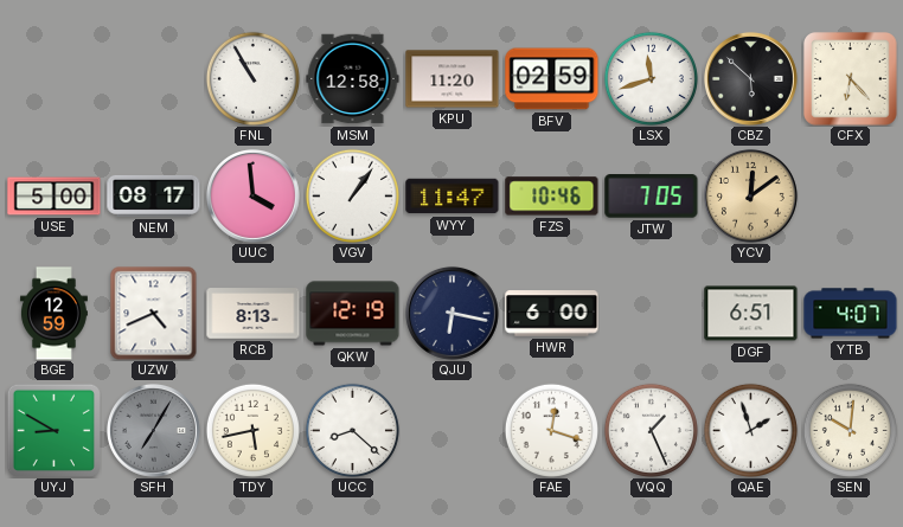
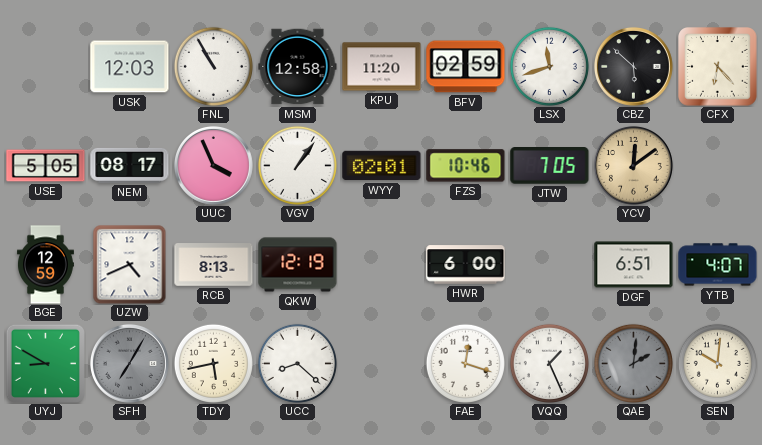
USK: none -> 12:03
USE: 5:00 -> 5:05
UUC: 3:59 -> 3:56
WYY: 11:47 -> 02:01
QJU: 6:17 -> none
QAE: 1:57 -> 2:01
QAE dial: white -> grey
